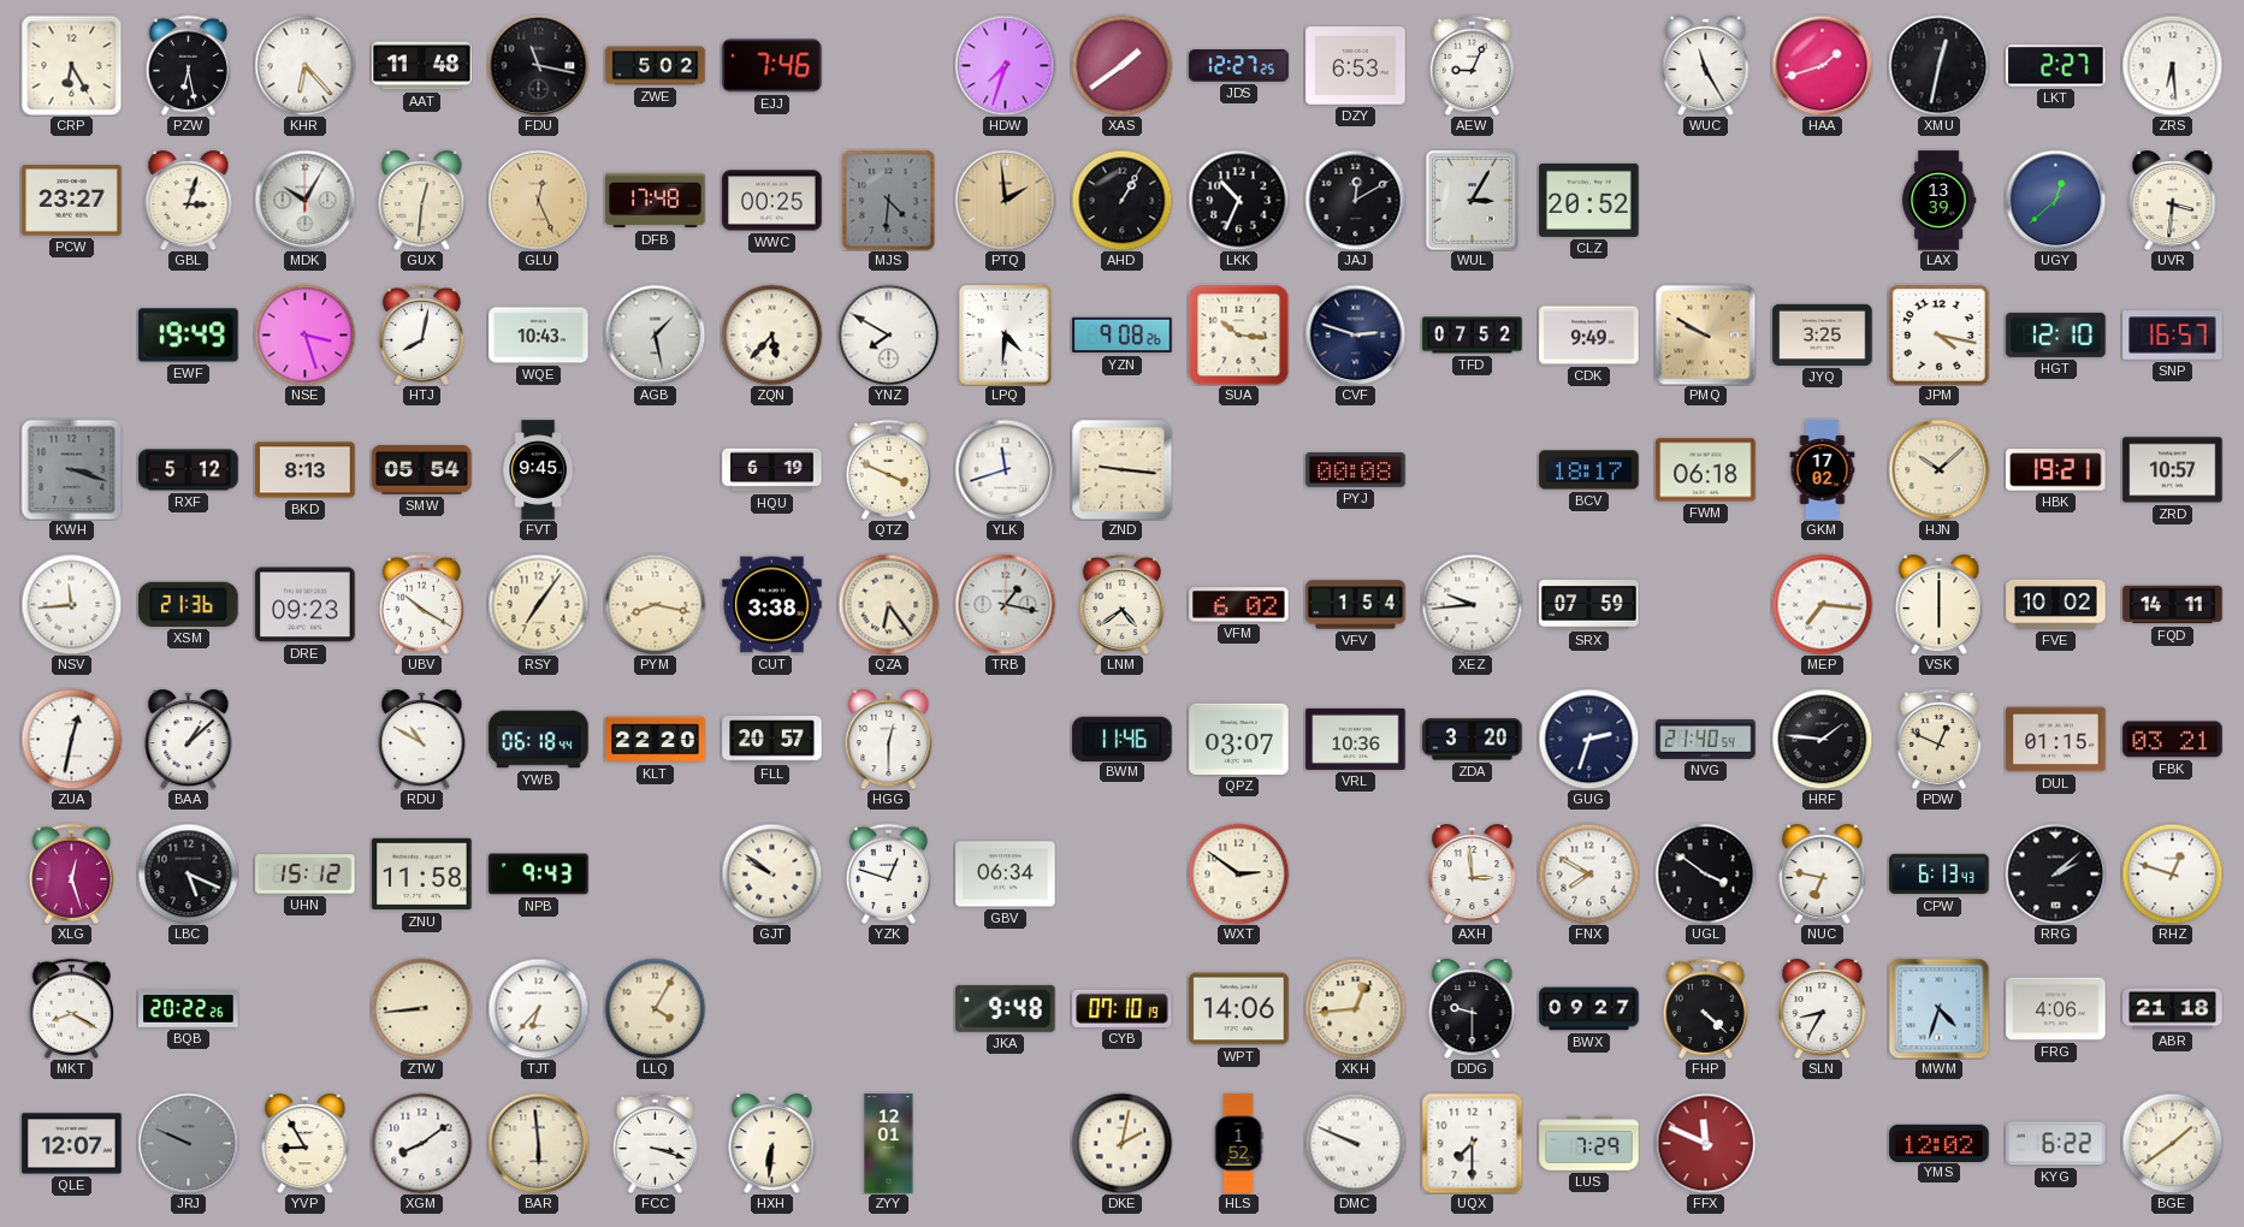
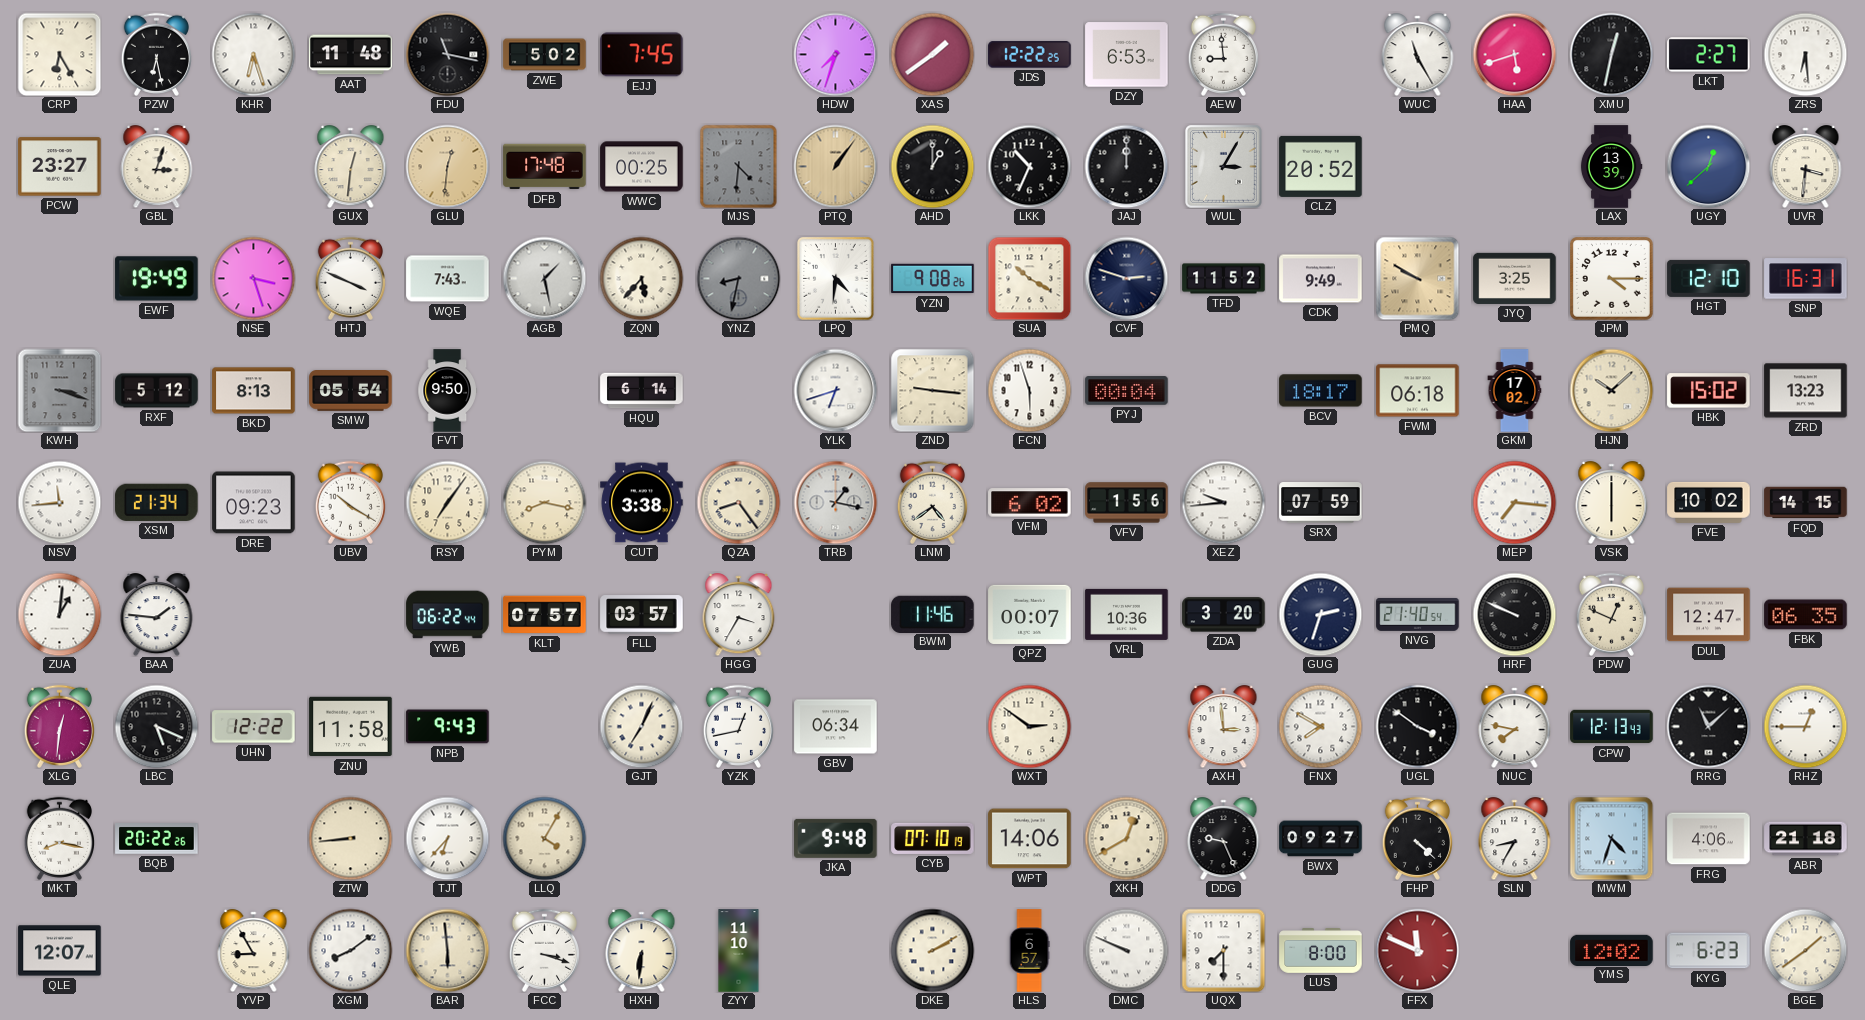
KHR: 6:23 -> 6:27
EJJ: 7:46 -> 7:45
JDS: 12:27 -> 12:22
AEW: 9:04 -> 8:59
HAA: 1:42 -> 5:42
MDK: 10:05 -> none
GLU: 12:26 -> 12:31
PTQ: 1:59 -> 1:06
AHD: 1:05 -> 1:00
JAJ: 12:10 -> 12:00
HTJ: 8:02 -> 3:49
WQE: 10:43 -> 7:43
YNZ: 7:50 -> 8:32
YNZ dial: white -> grey
SUA: 10:16 -> 10:20
TFD: 07:52 -> 11:52
JPM: 4:17 -> 4:15
SNP: 16:57 -> 16:31
FVT: 9:45 -> 9:50
HQU: 6:19 -> 6:14
QTZ: 3:49 -> none
YLK: 11:42 -> 6:42
FCN: none -> 5:57
PYJ: 00:08 -> 00:04
HBK: 19:21 -> 15:02
ZRD: 10:57 -> 13:23
XSM: 21:36 -> 21:34
QZA: 6:24 -> 8:24
VFV: 1:54 -> 1:56
FQD: 14:11 -> 14:15
ZUA: 12:32 -> 1:01
BAA: 1:08 -> 1:46
RDU: 10:50 -> none
YWB: 06:18 -> 06:22
KLT: 22:20 -> 07:57
FLL: 20:57 -> 03:57
HGG: 12:30 -> 3:35
QPZ: 03:07 -> 00:07
HRF: 1:46 -> 9:49
DUL: 01:15 -> 12:47
FBK: 03:21 -> 06:35
XLG: 12:27 -> 12:31
UHN: 15:12 -> 12:22
GJT: 9:51 -> 7:04
YZK: 12:48 -> 12:43
NUC: 6:47 -> 7:47
CPW: 6:13 -> 12:13
RRG: 2:08 -> 11:08
RHZ: 12:48 -> 12:45
MKT: 8:20 -> 8:17
XKH: 12:44 -> 12:40
DDG: 9:30 -> 9:26
JRJ: 9:49 -> none
ZYY: 12:01 -> 11:10
DKE: 2:02 -> 2:10
HLS: 1:52 -> 6:57
LUS: 7:29 -> 8:00
KYG: 6:22 -> 6:23
